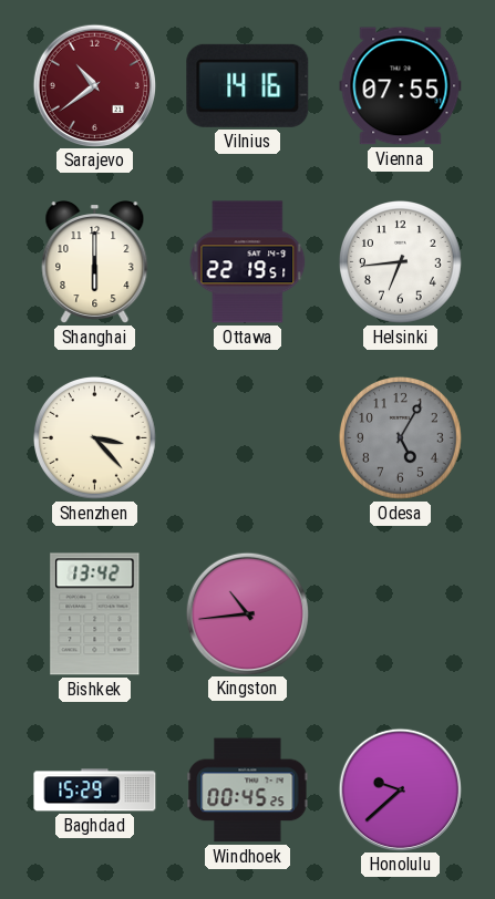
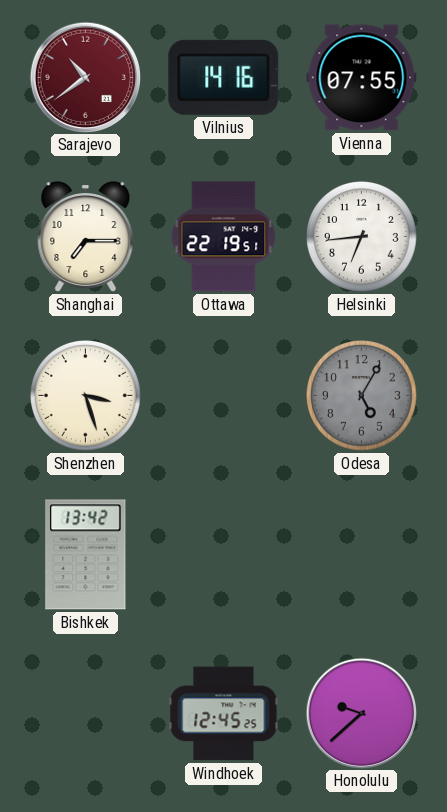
Shanghai: 6:00 -> 7:15
Shenzhen: 3:23 -> 3:27
Kingston: 10:44 -> none
Baghdad: 15:29 -> none
Windhoek: 00:45 -> 12:45
